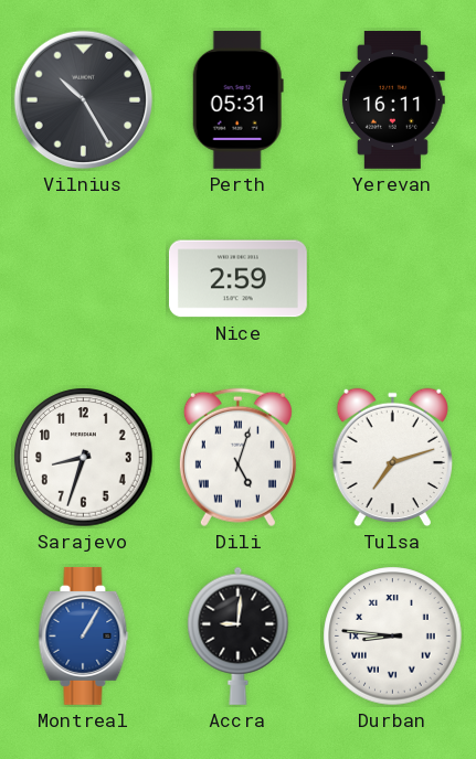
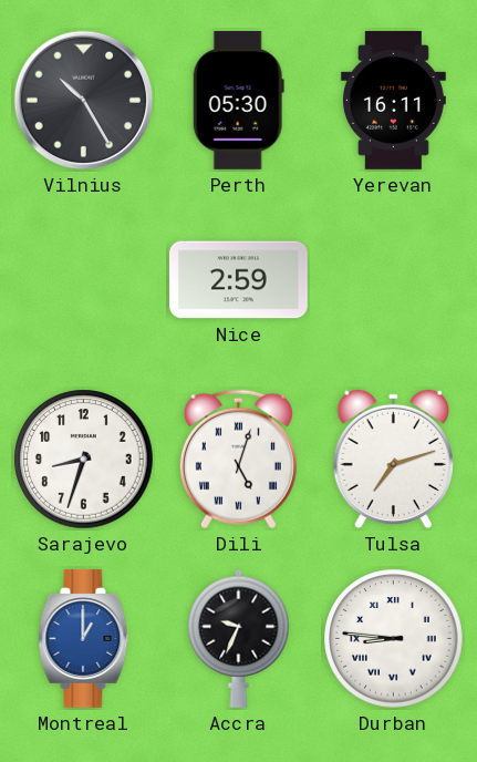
Perth: 05:31 -> 05:30
Montreal: 1:05 -> 1:00
Accra: 9:01 -> 9:34
